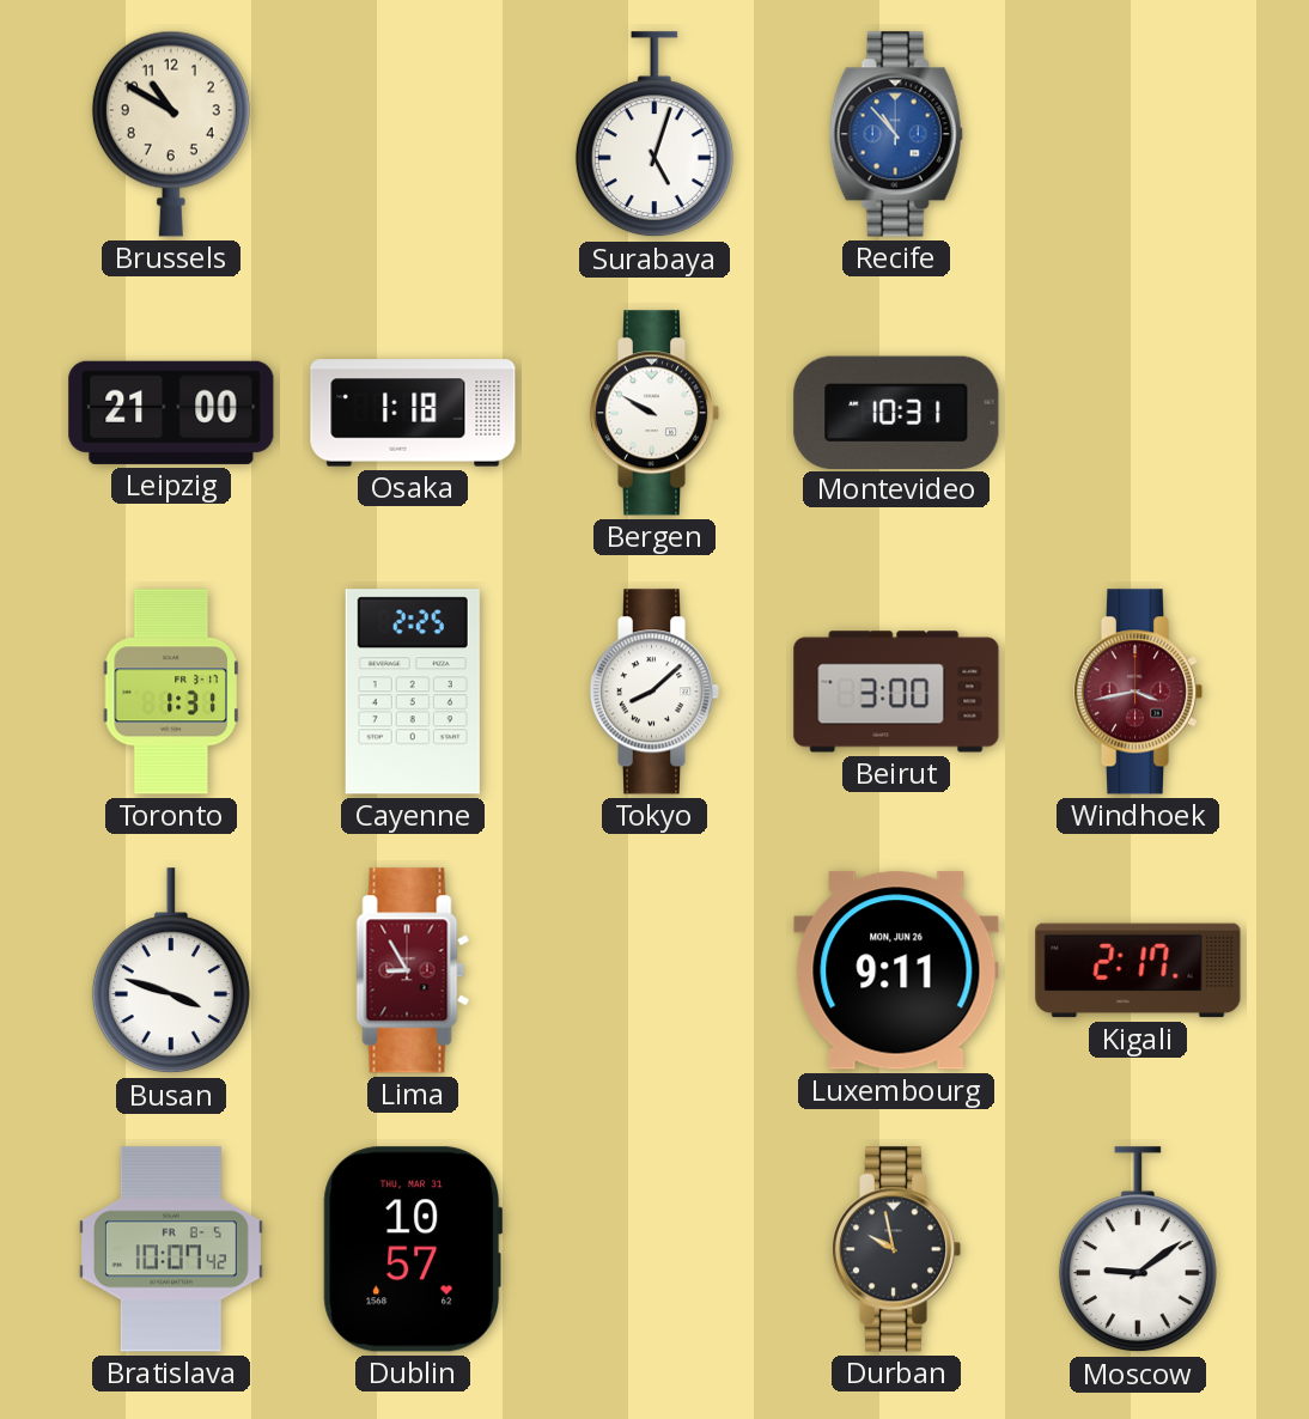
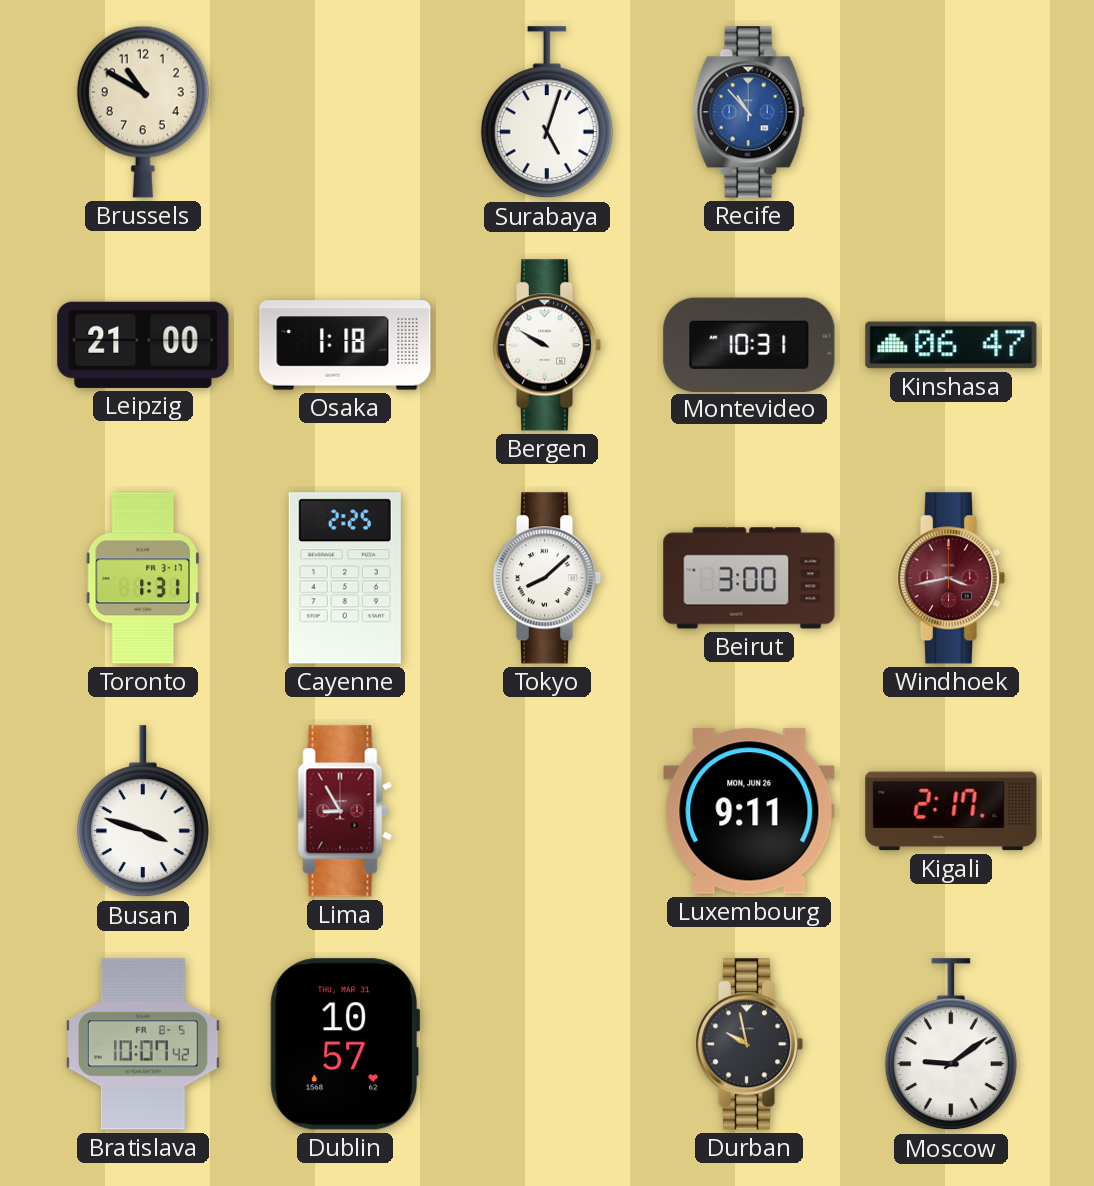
Kinshasa: none -> 06:47
